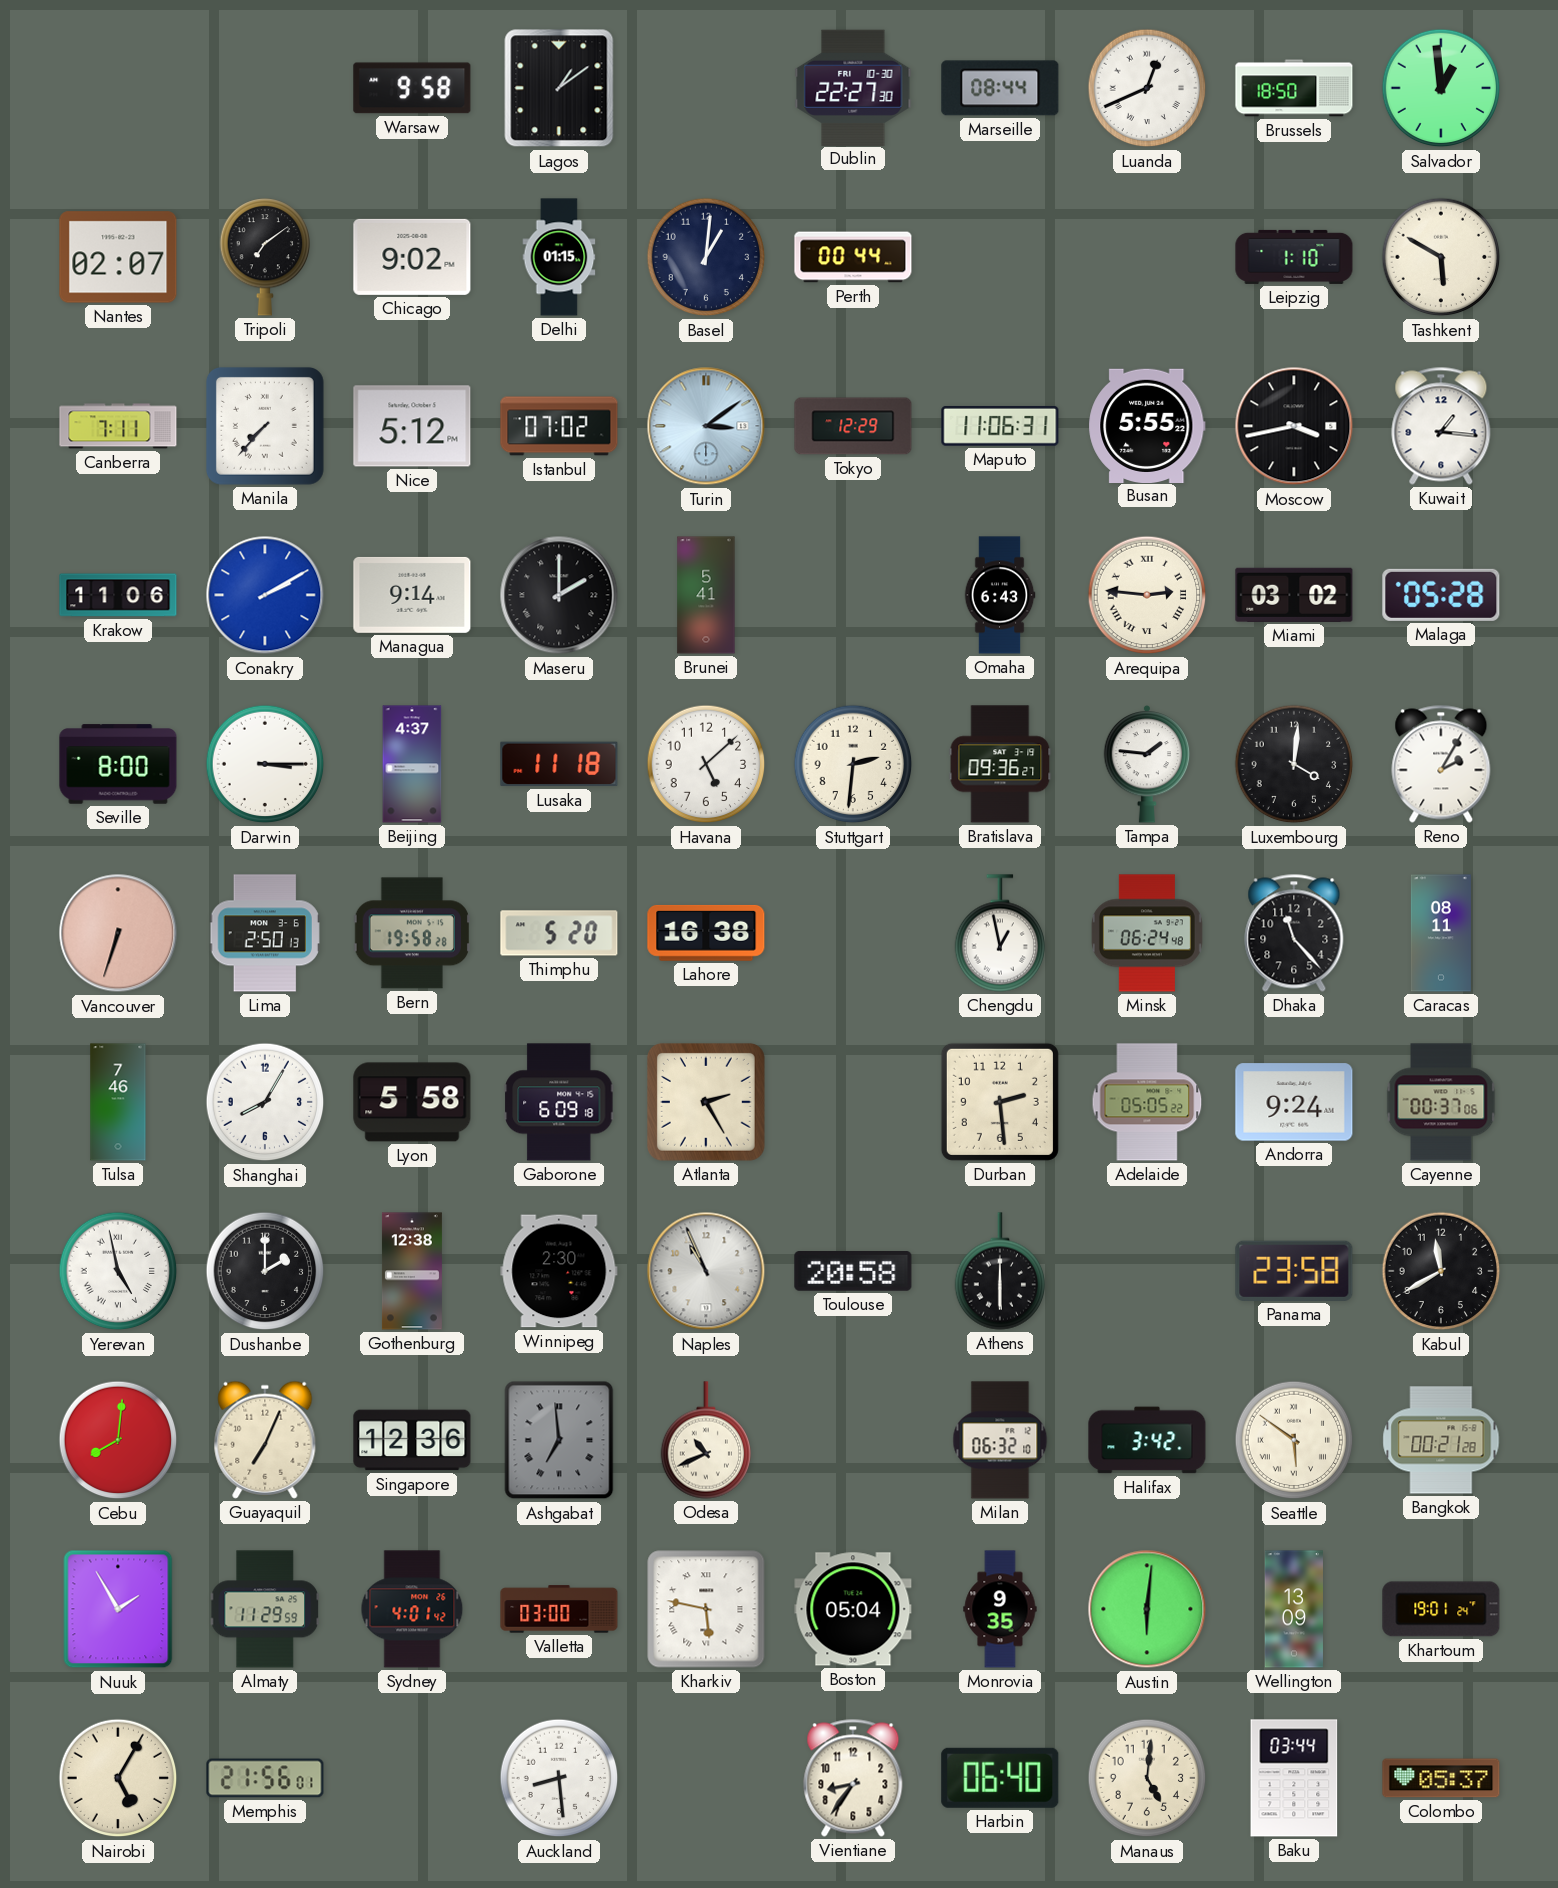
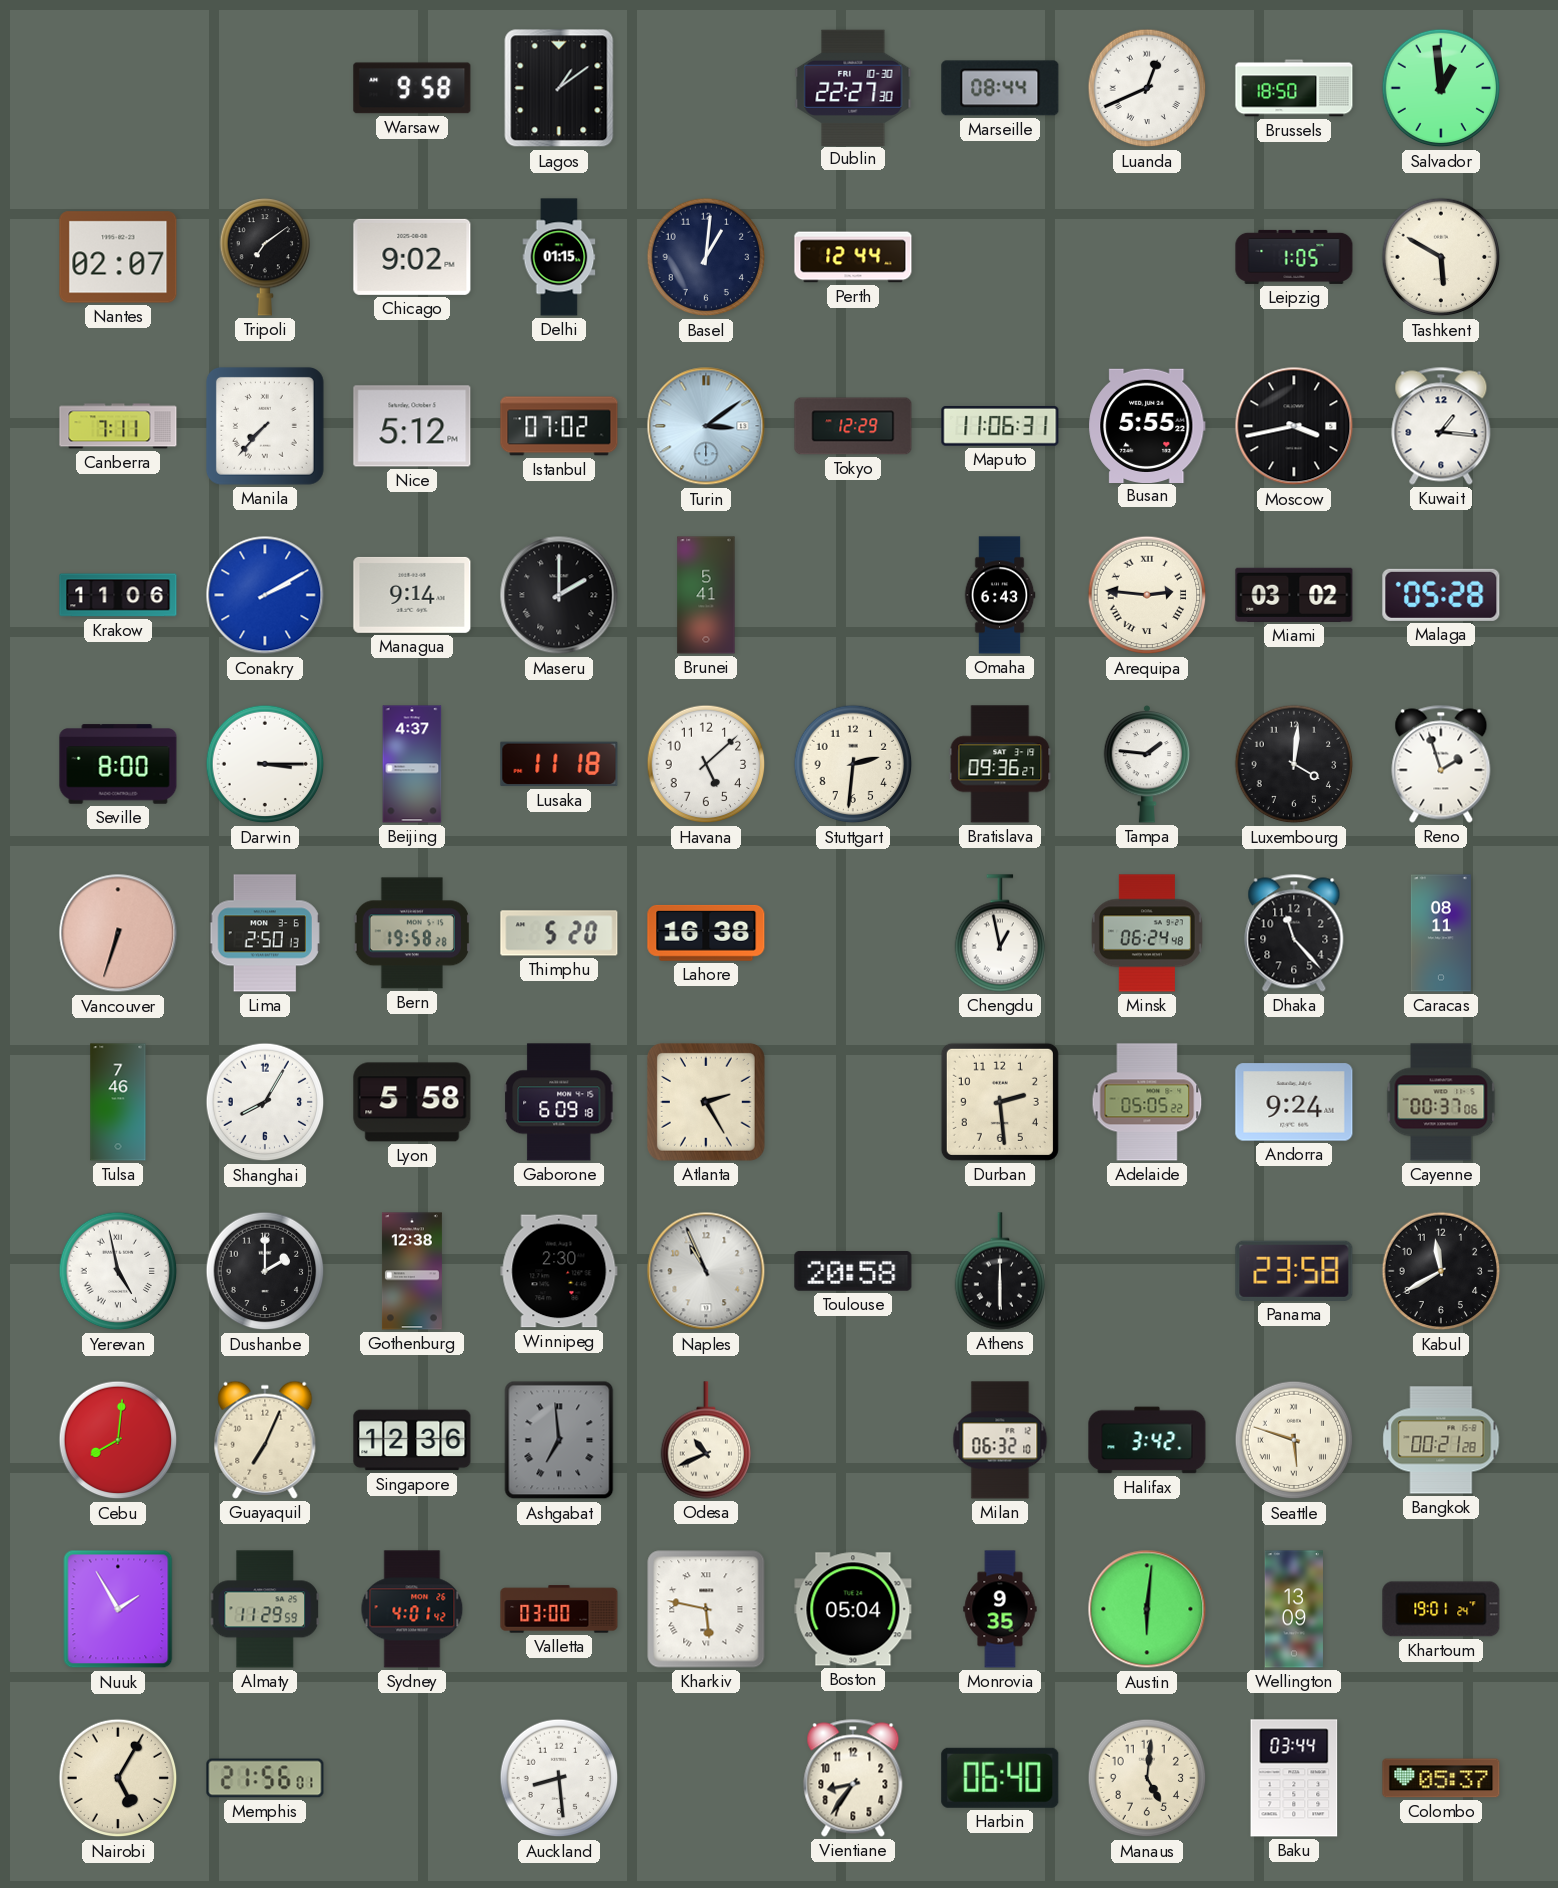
Perth: 00:44 -> 12:44
Leipzig: 1:10 -> 1:05
Reno: 2:05 -> 1:57
Seattle: 5:51 -> 5:48
